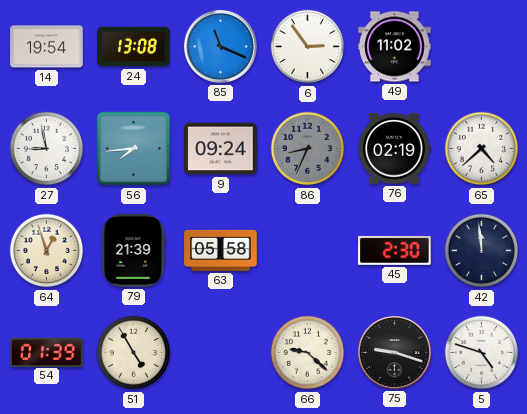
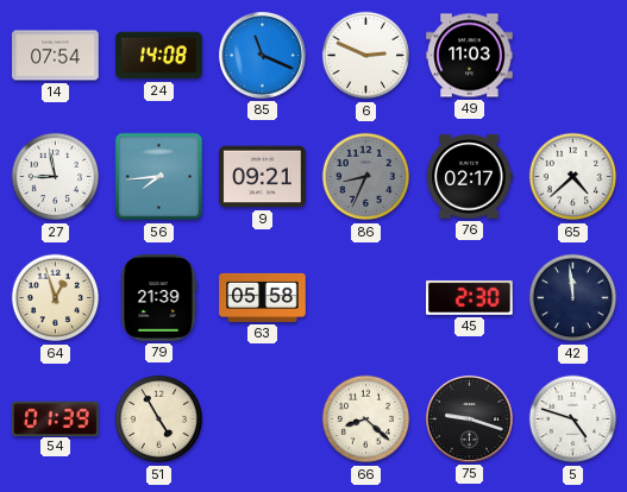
14: 19:54 -> 07:54
24: 13:08 -> 14:08
6: 2:54 -> 2:49
49: 11:02 -> 11:03
9: 09:24 -> 09:21
76: 02:19 -> 02:17
66: 9:22 -> 8:22
